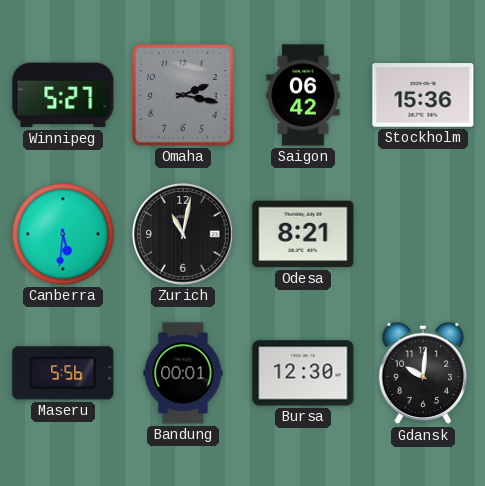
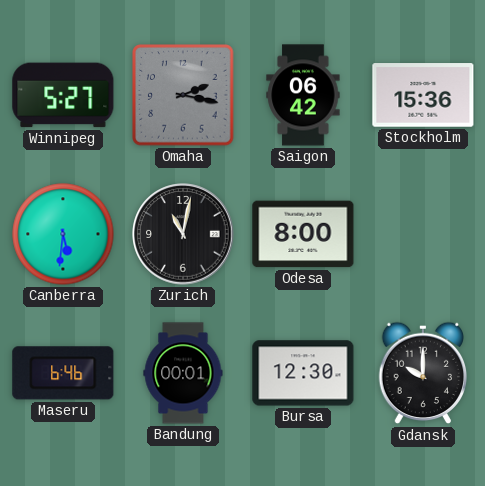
Odesa: 8:21 -> 8:00
Maseru: 5:56 -> 6:46
Gdansk: 10:01 -> 10:00
